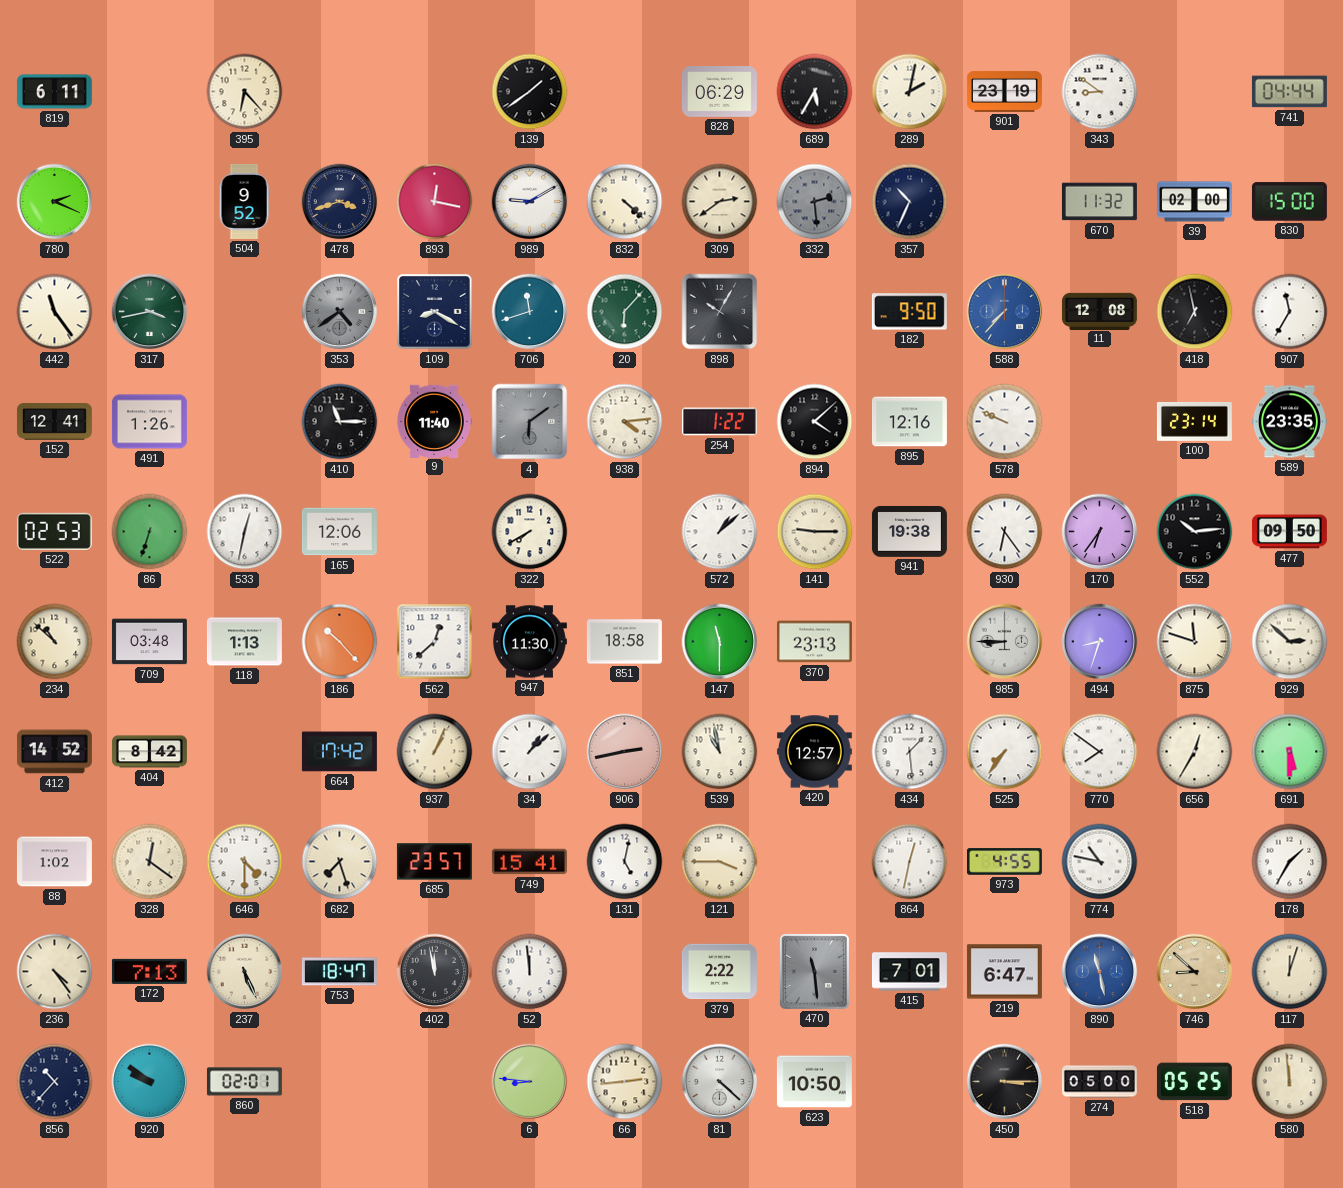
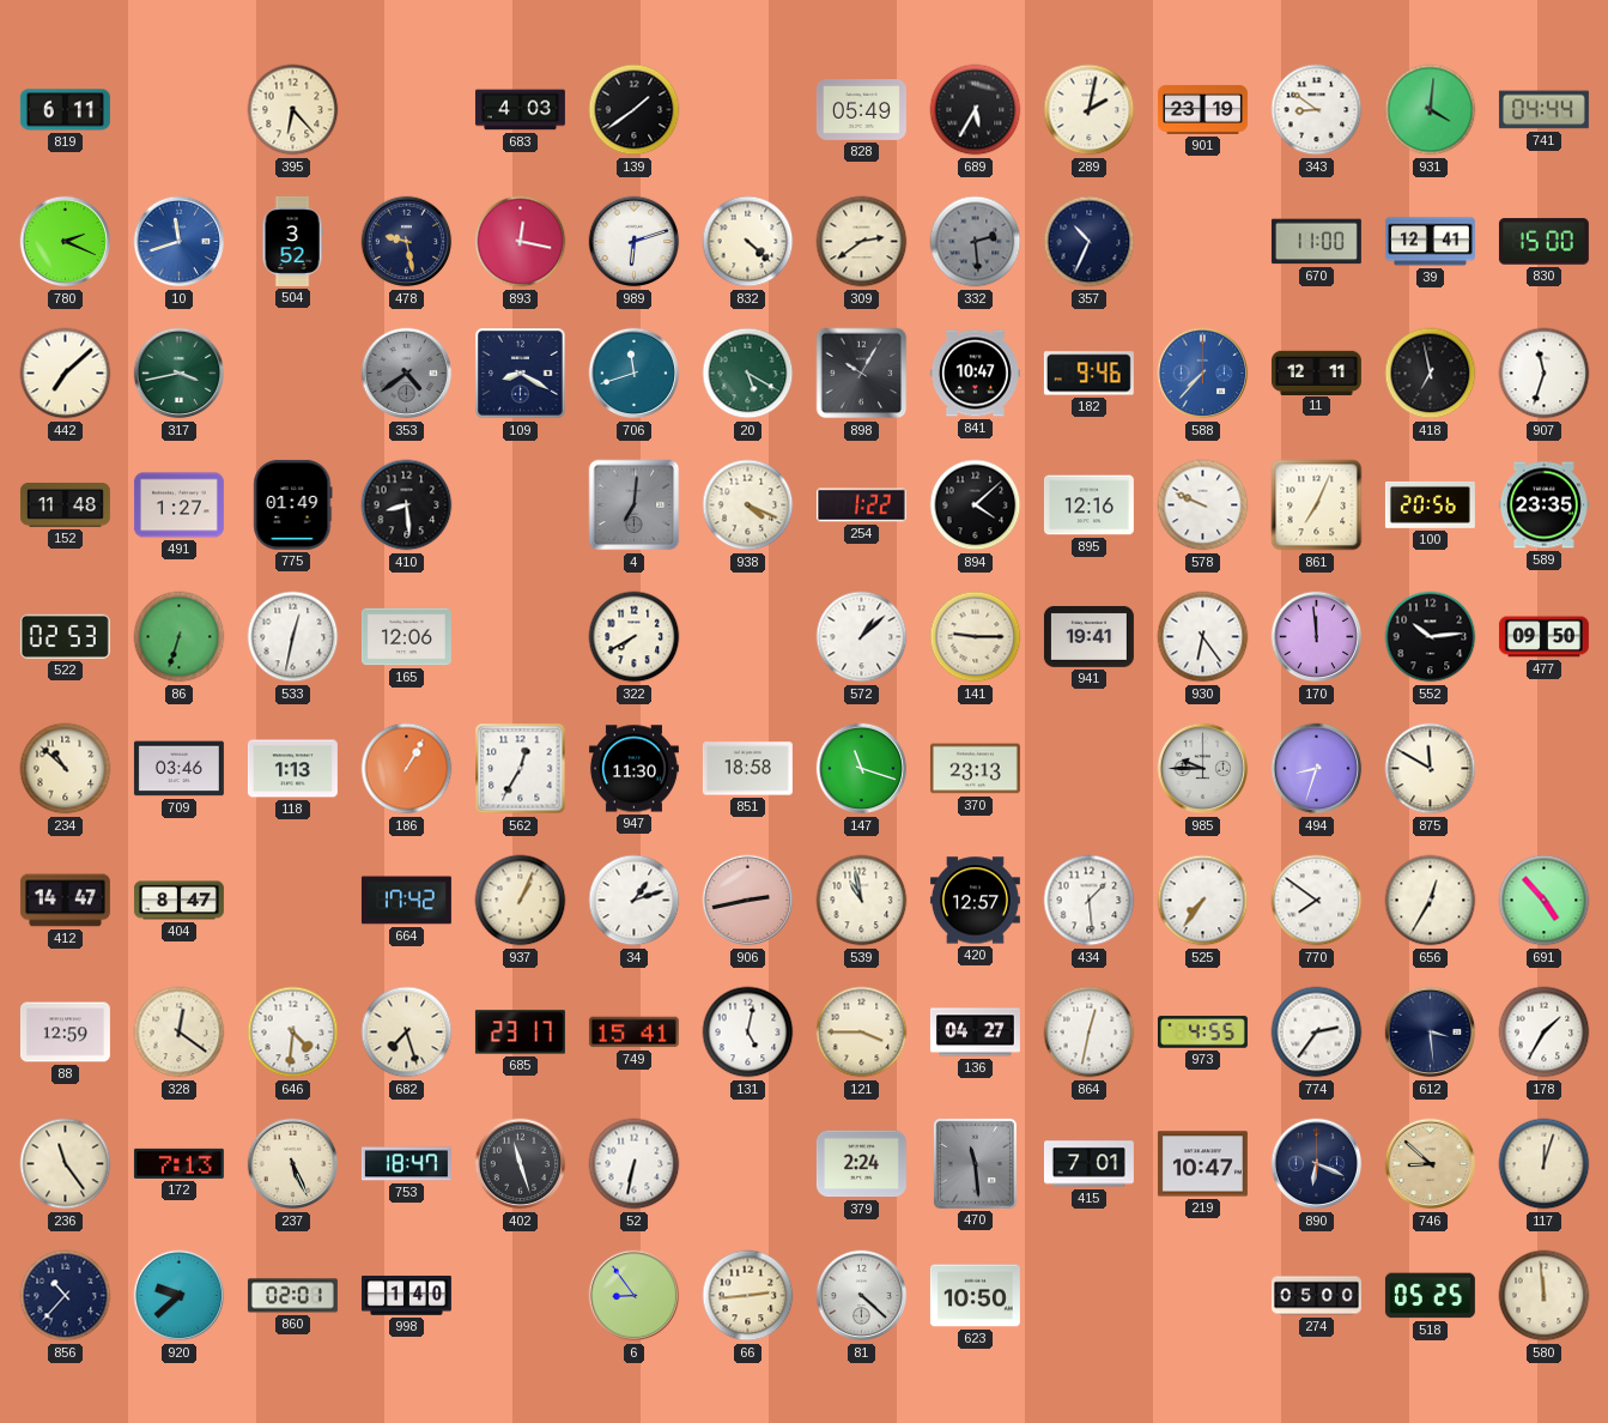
683: none -> 4:03
828: 06:29 -> 05:49
931: none -> 4:01
10: none -> 11:42
504: 9:52 -> 3:52
478: 3:42 -> 9:28
989: 9:10 -> 6:12
670: 11:32 -> 11:00
39: 02:00 -> 12:41
442: 11:24 -> 7:08
20: 6:07 -> 5:20
841: none -> 10:47
182: 9:50 -> 9:46
11: 12:08 -> 12:11
907: 11:35 -> 11:33
152: 12:41 -> 11:48
491: 1:26 -> 1:27
775: none -> 01:49
410: 11:15 -> 8:29
9: 11:40 -> none
4: 6:09 -> 7:01
938: 4:14 -> 4:19
861: none -> 7:04
100: 23:14 -> 20:56
941: 19:38 -> 19:41
170: 6:36 -> 11:59
709: 03:48 -> 03:46
186: 10:23 -> 1:05
562: 12:38 -> 12:35
147: 11:30 -> 11:18
985: 8:45 -> 9:45
875: 11:48 -> 11:50
929: 2:52 -> none
412: 14:52 -> 14:47
404: 8:42 -> 8:47
34: 1:08 -> 1:12
691: 5:30 -> 4:53
88: 1:02 -> 12:59
646: 4:30 -> 4:31
685: 23:57 -> 23:17
136: none -> 04:27
774: 10:47 -> 2:36
612: none -> 3:29
236: 4:24 -> 11:24
402: 11:58 -> 11:27
52: 11:59 -> 6:32
379: 2:22 -> 2:24
219: 6:47 -> 10:47
890: 11:28 -> 6:19
890 dial: blue -> navy
920: 9:51 -> 9:38
998: none -> 1:40
6: 8:46 -> 8:54
450: 3:15 -> none
